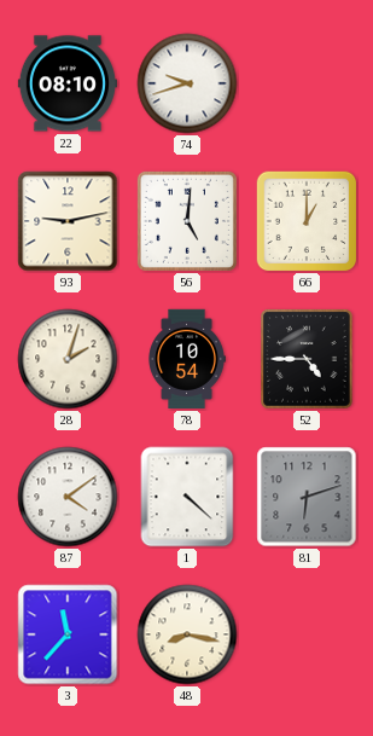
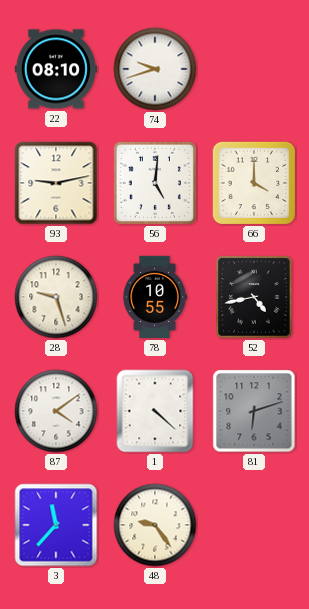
66: 1:00 -> 4:00
28: 2:03 -> 9:27
78: 10:54 -> 10:55
52: 4:45 -> 4:43
48: 8:17 -> 9:24
